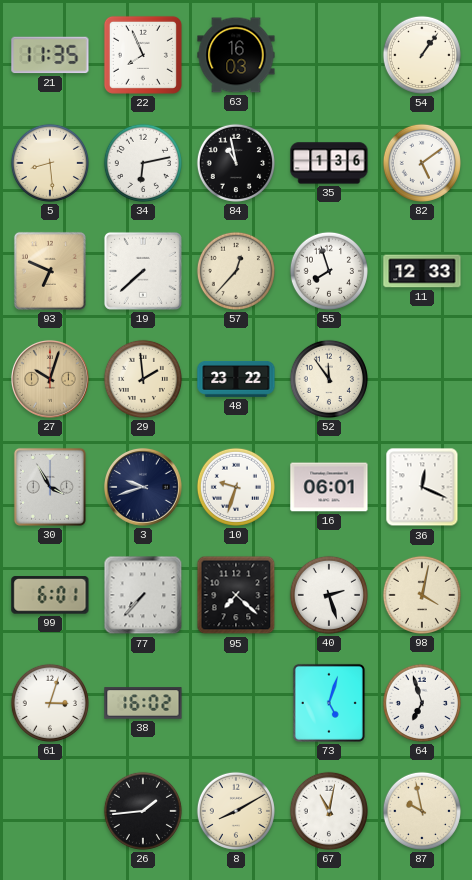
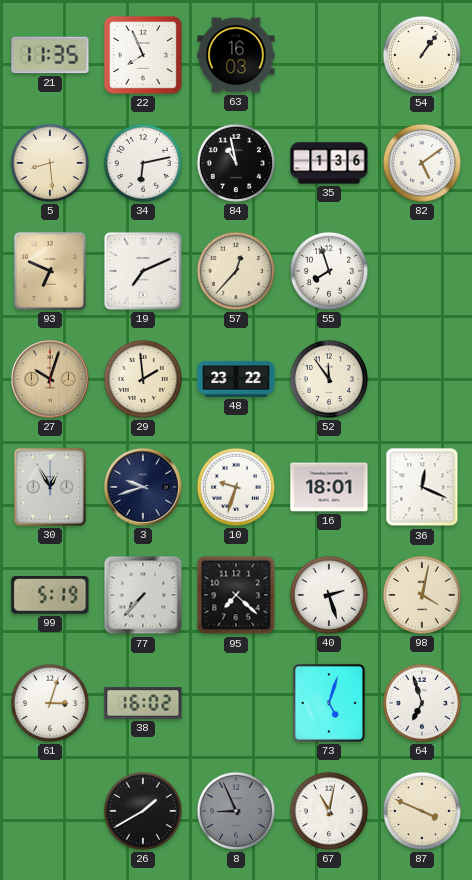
19: 7:38 -> 7:11
11: 12:33 -> none
30: 3:55 -> 12:55
16: 06:01 -> 18:01
99: 6:01 -> 5:19
26: 1:44 -> 1:40
8: 8:10 -> 8:56
8 dial: cream -> grey
87: 9:58 -> 3:49
